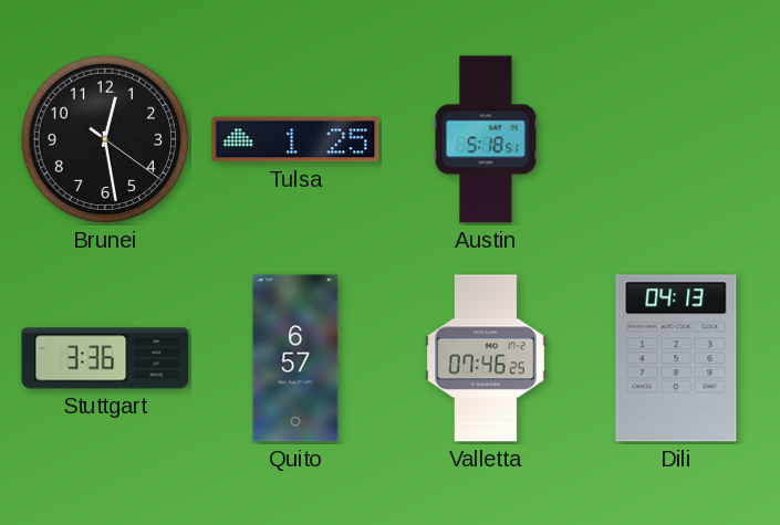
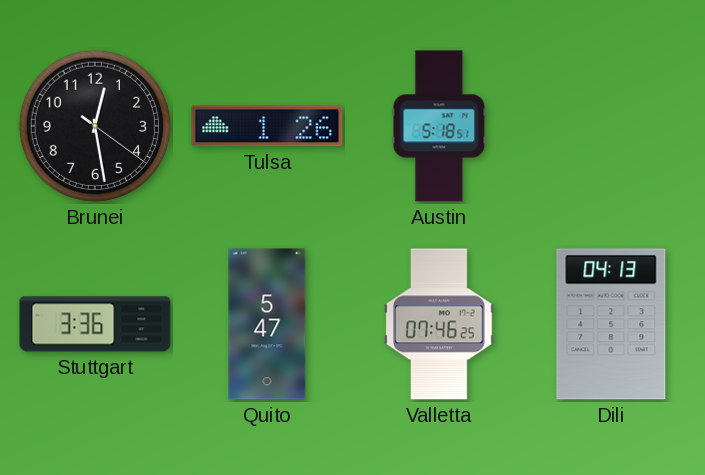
Tulsa: 1:25 -> 1:26
Quito: 6:57 -> 5:47
